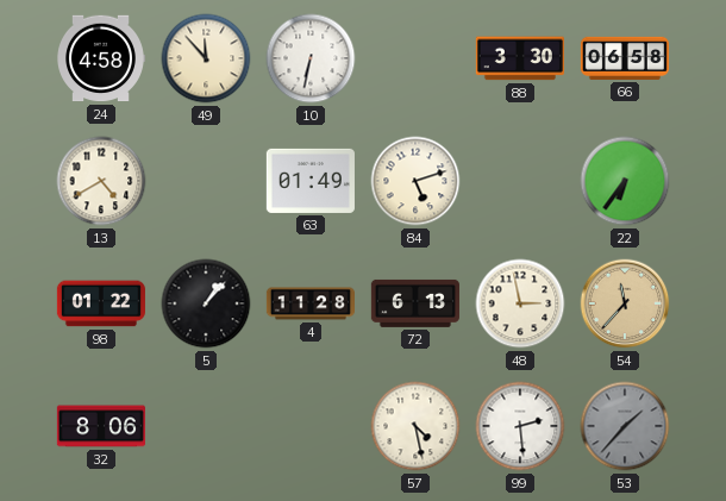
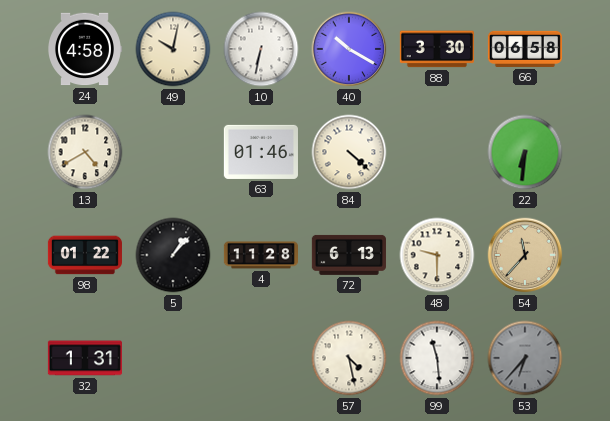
49: 11:53 -> 10:02
40: none -> 10:20
63: 01:49 -> 01:46
84: 5:12 -> 4:22
22: 6:36 -> 6:31
48: 2:58 -> 9:30
32: 8:06 -> 1:31
99: 2:29 -> 11:29
53: 1:37 -> 6:37
